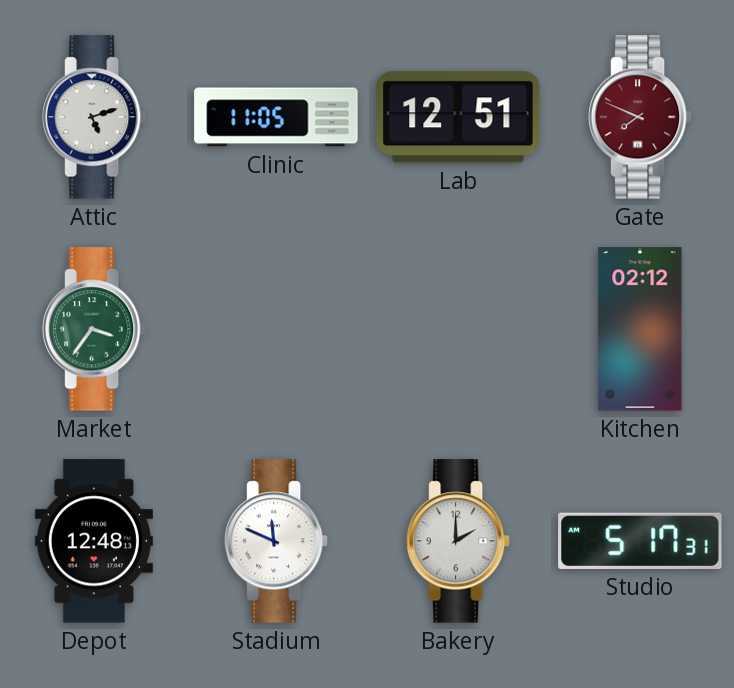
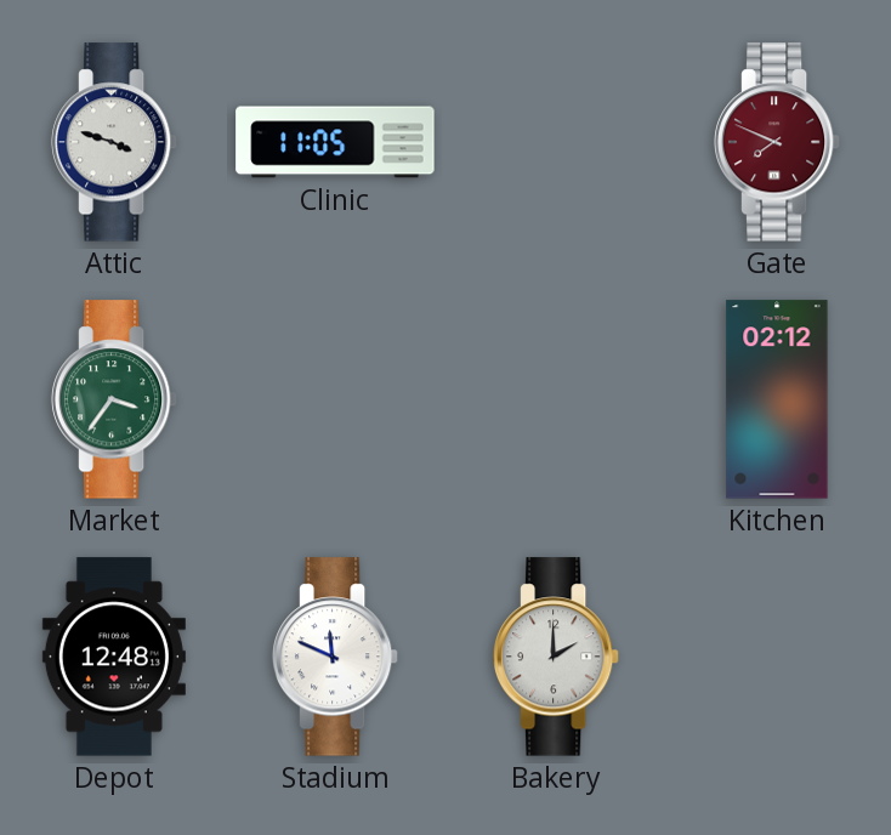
Attic: 5:12 -> 3:48
Lab: 12:51 -> none
Studio: 5:17 -> none
